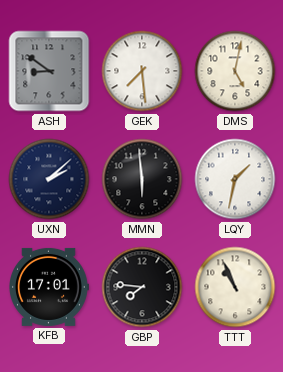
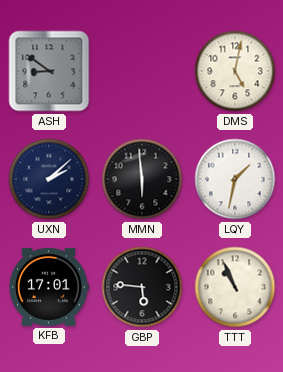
GEK: 7:29 -> none
GBP: 7:46 -> 5:46
